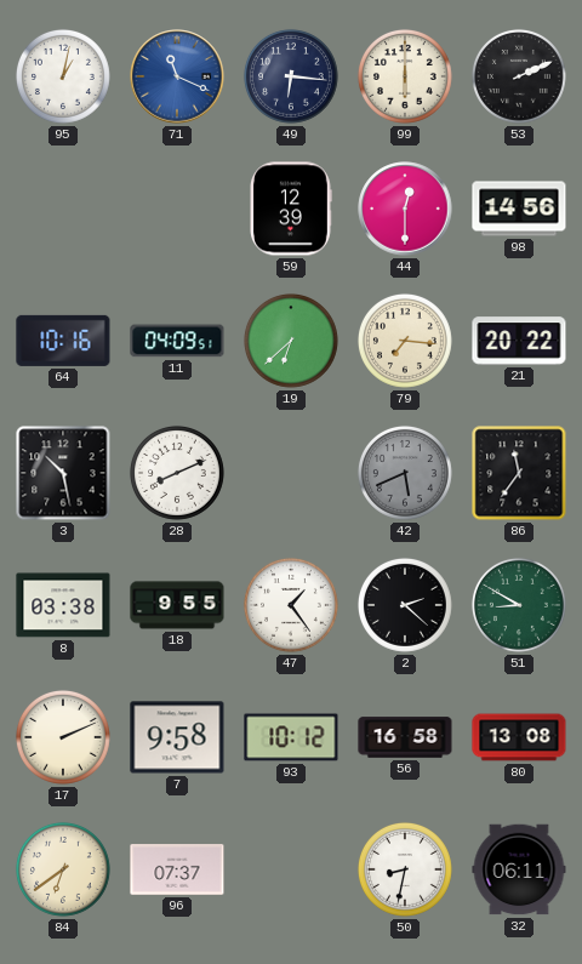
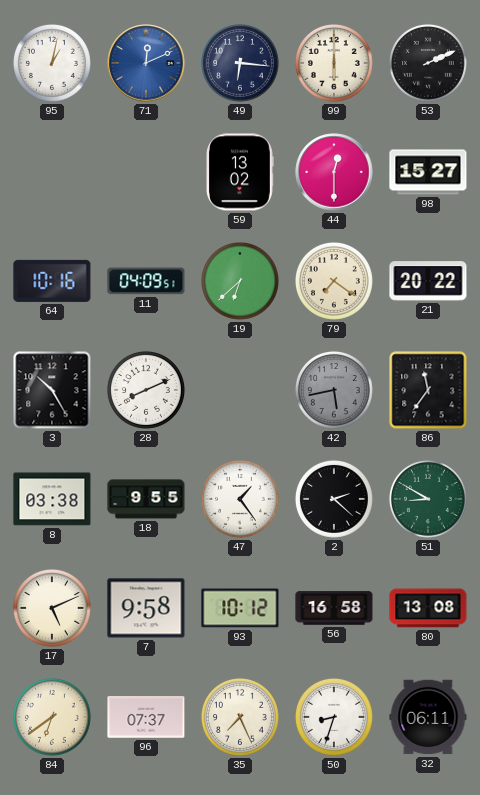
71: 11:19 -> 12:11
59: 12:39 -> 13:02
98: 14:56 -> 15:27
79: 7:16 -> 7:21
3: 10:28 -> 10:25
42: 5:41 -> 5:43
17: 2:11 -> 5:11
35: none -> 7:26
50: 8:32 -> 8:33
